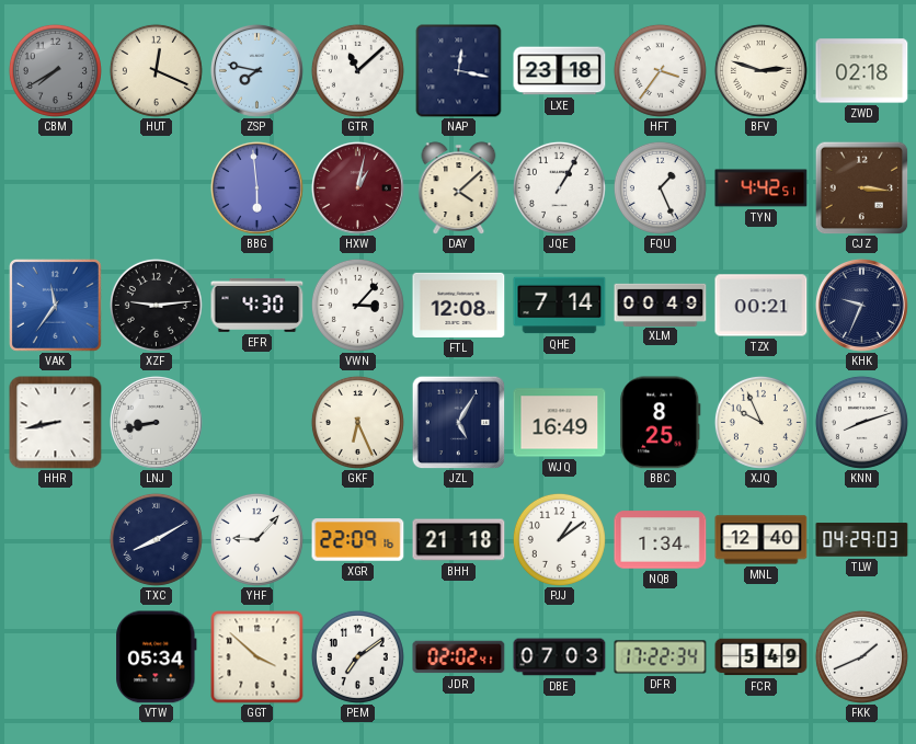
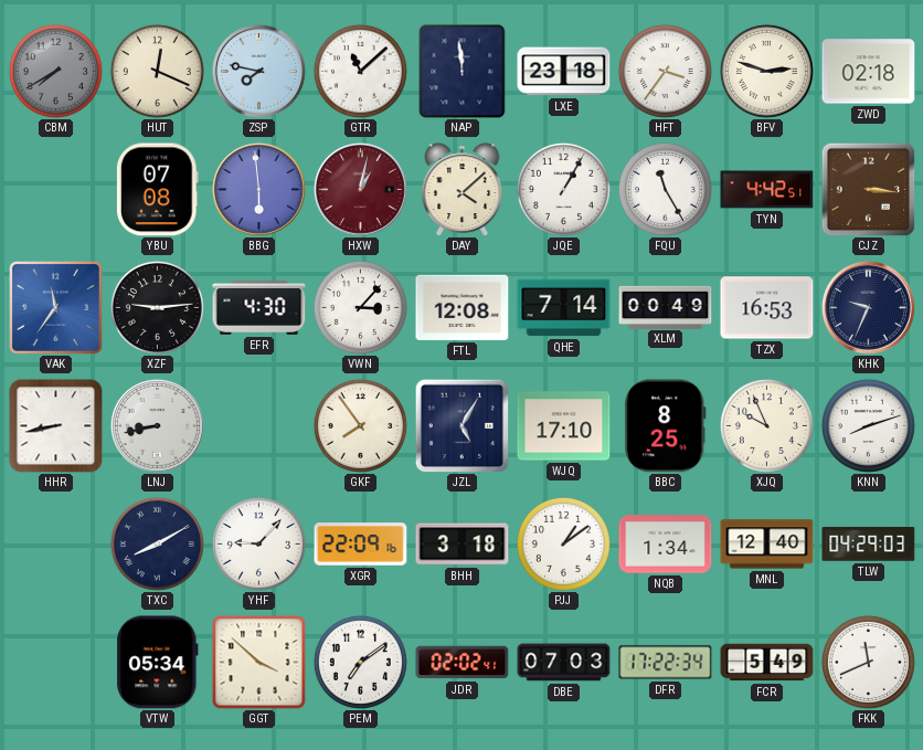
NAP: 12:17 -> 11:59
YBU: none -> 07:08
FQU: 1:26 -> 11:25
TZX: 00:21 -> 16:53
GKF: 6:26 -> 7:54
WJQ: 16:49 -> 17:10
BHH: 21:18 -> 3:18
FKK: 1:41 -> 11:41
